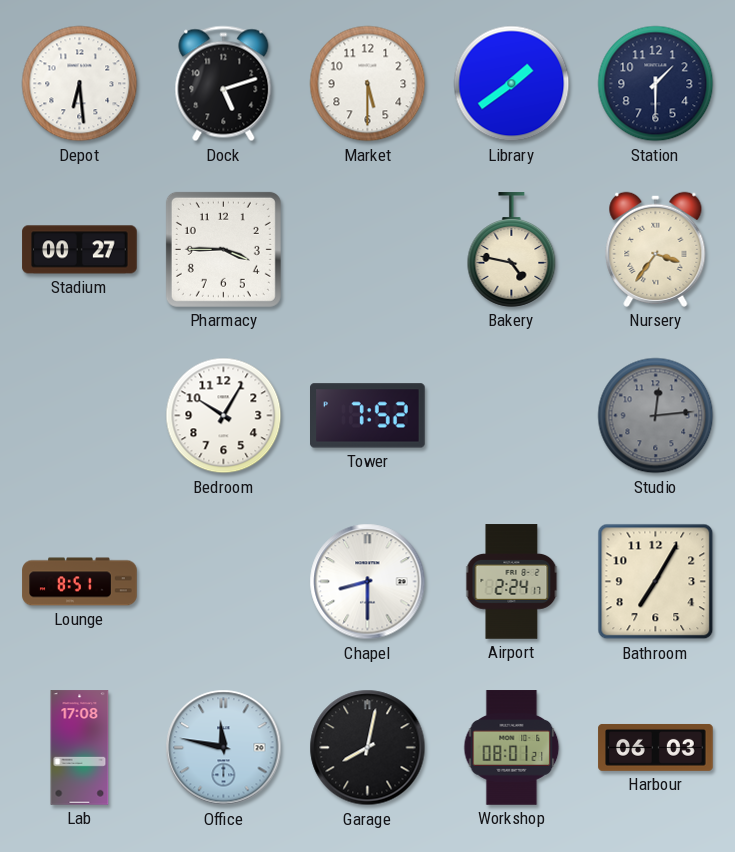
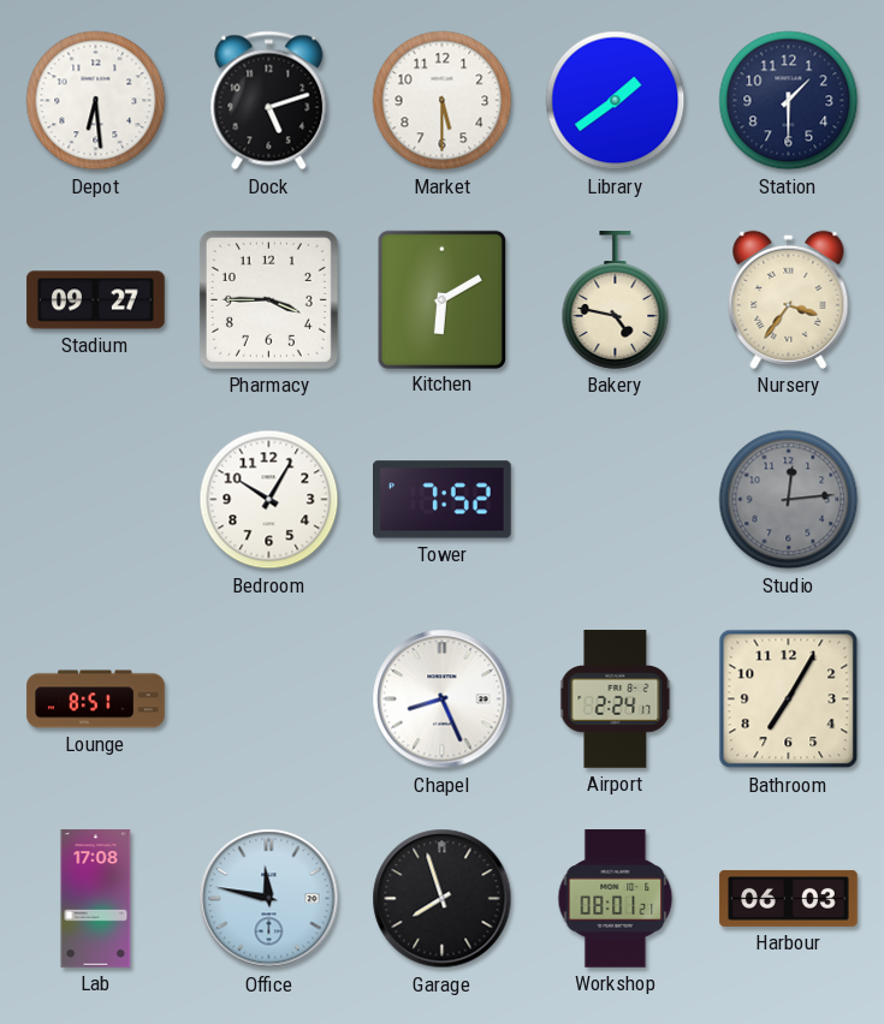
Stadium: 00:27 -> 09:27
Kitchen: none -> 6:10
Chapel: 8:30 -> 8:26
Garage: 8:02 -> 7:57
